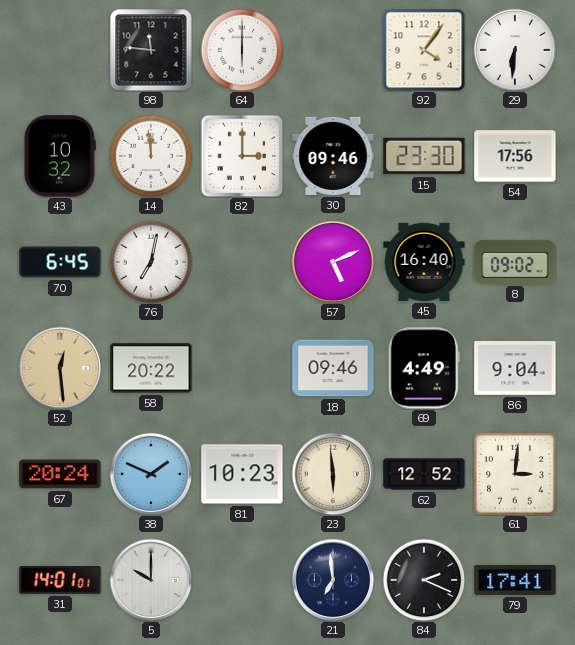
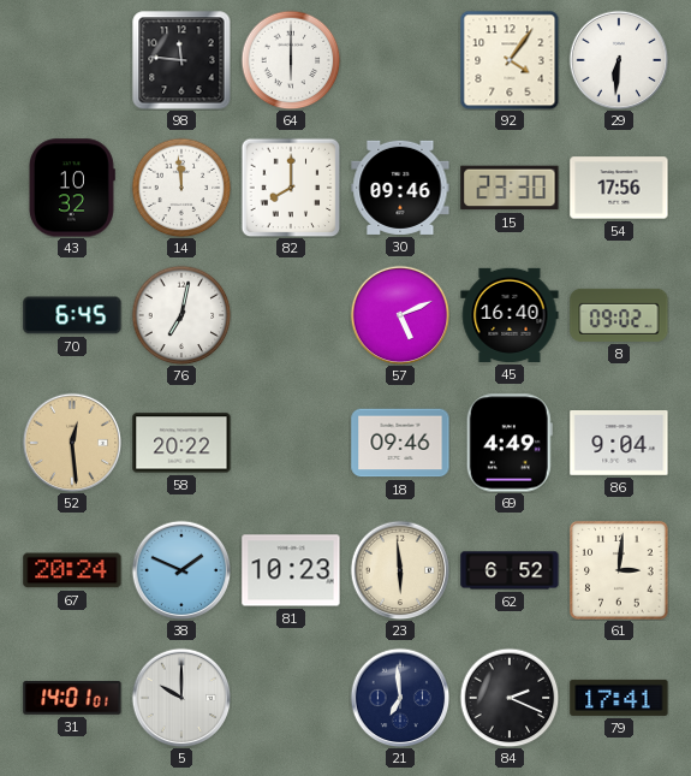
82: 3:00 -> 8:00
62: 12:52 -> 6:52
